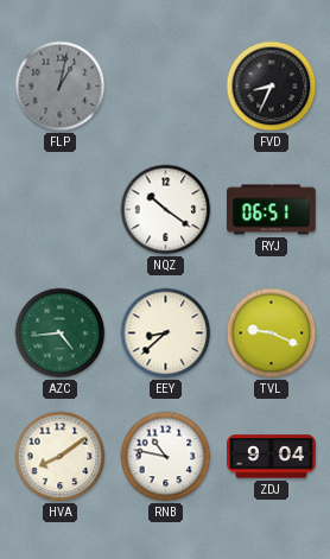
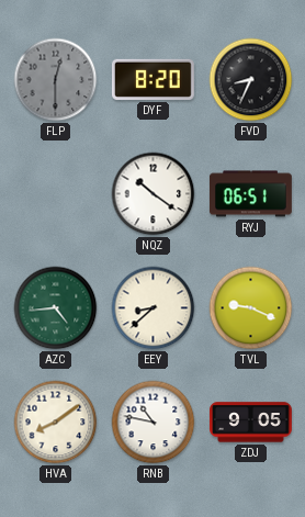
FLP: 1:02 -> 12:30
DYF: none -> 8:20
ZDJ: 9:04 -> 9:05
